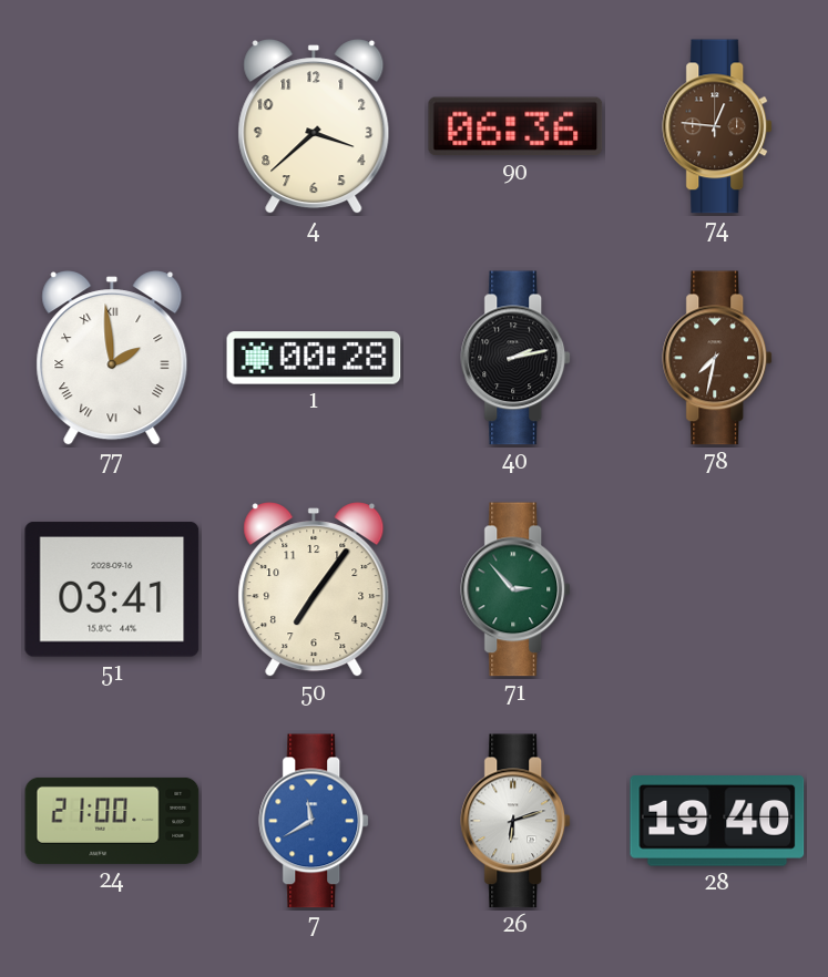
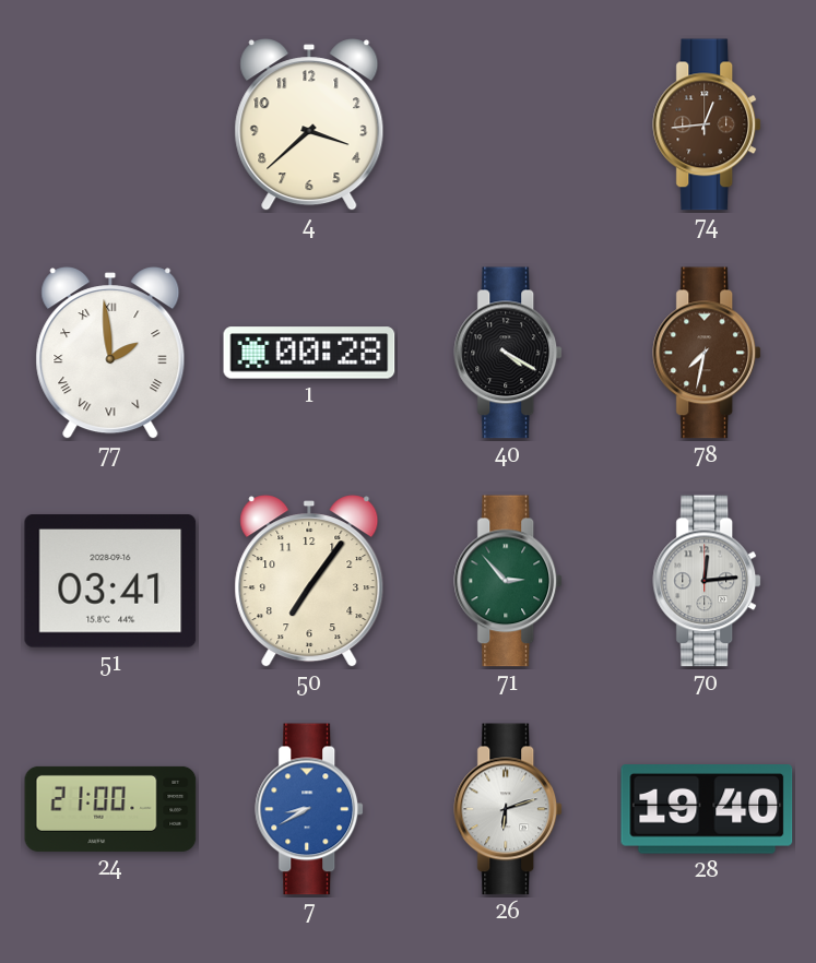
90: 06:36 -> none
74: 12:46 -> 12:44
40: 2:13 -> 4:20
70: none -> 12:14
7: 11:40 -> 8:40
